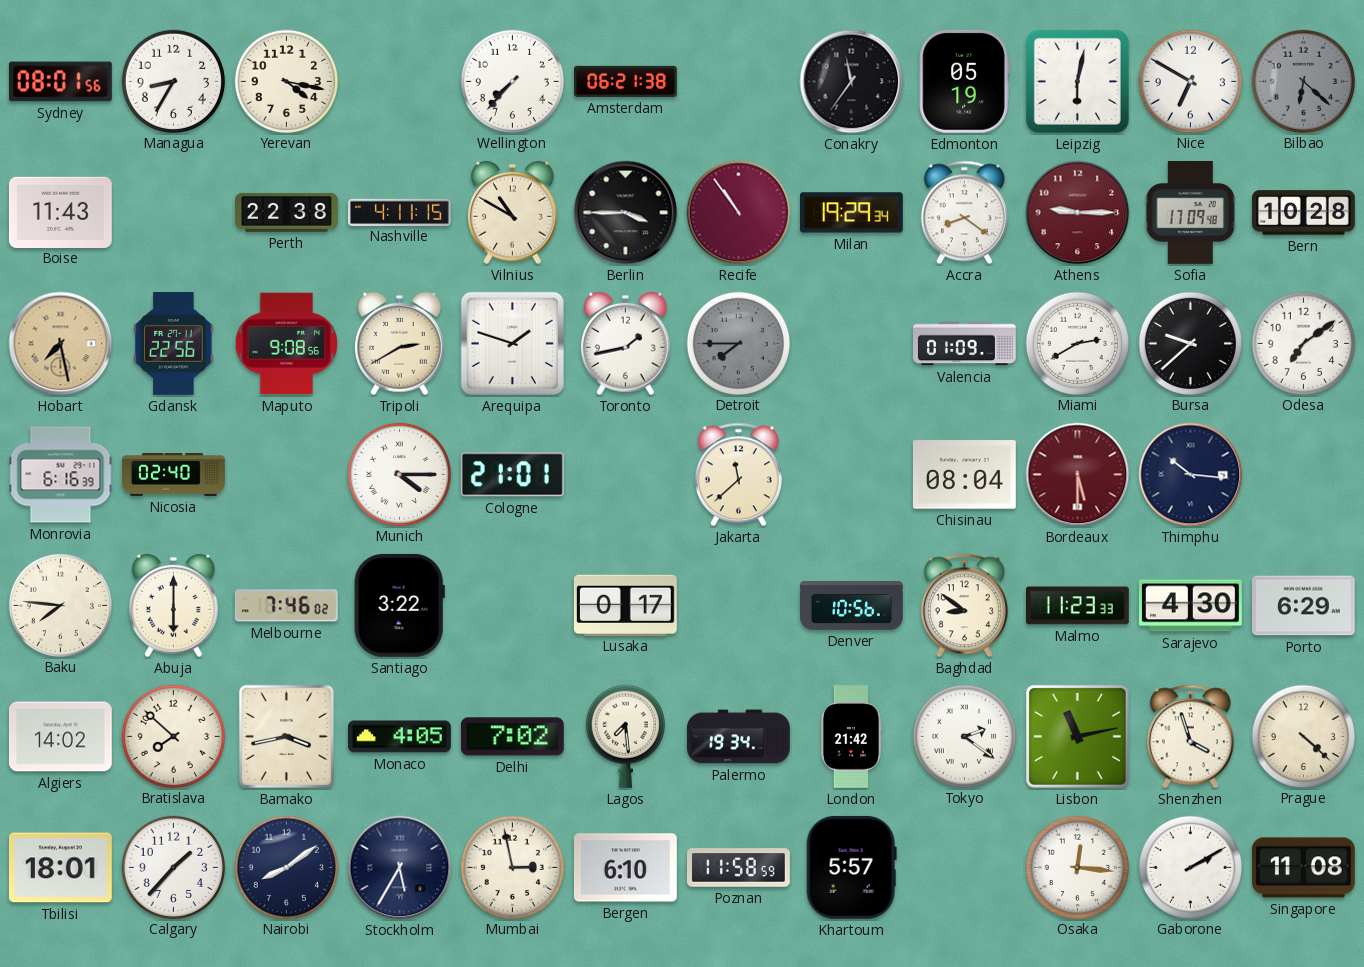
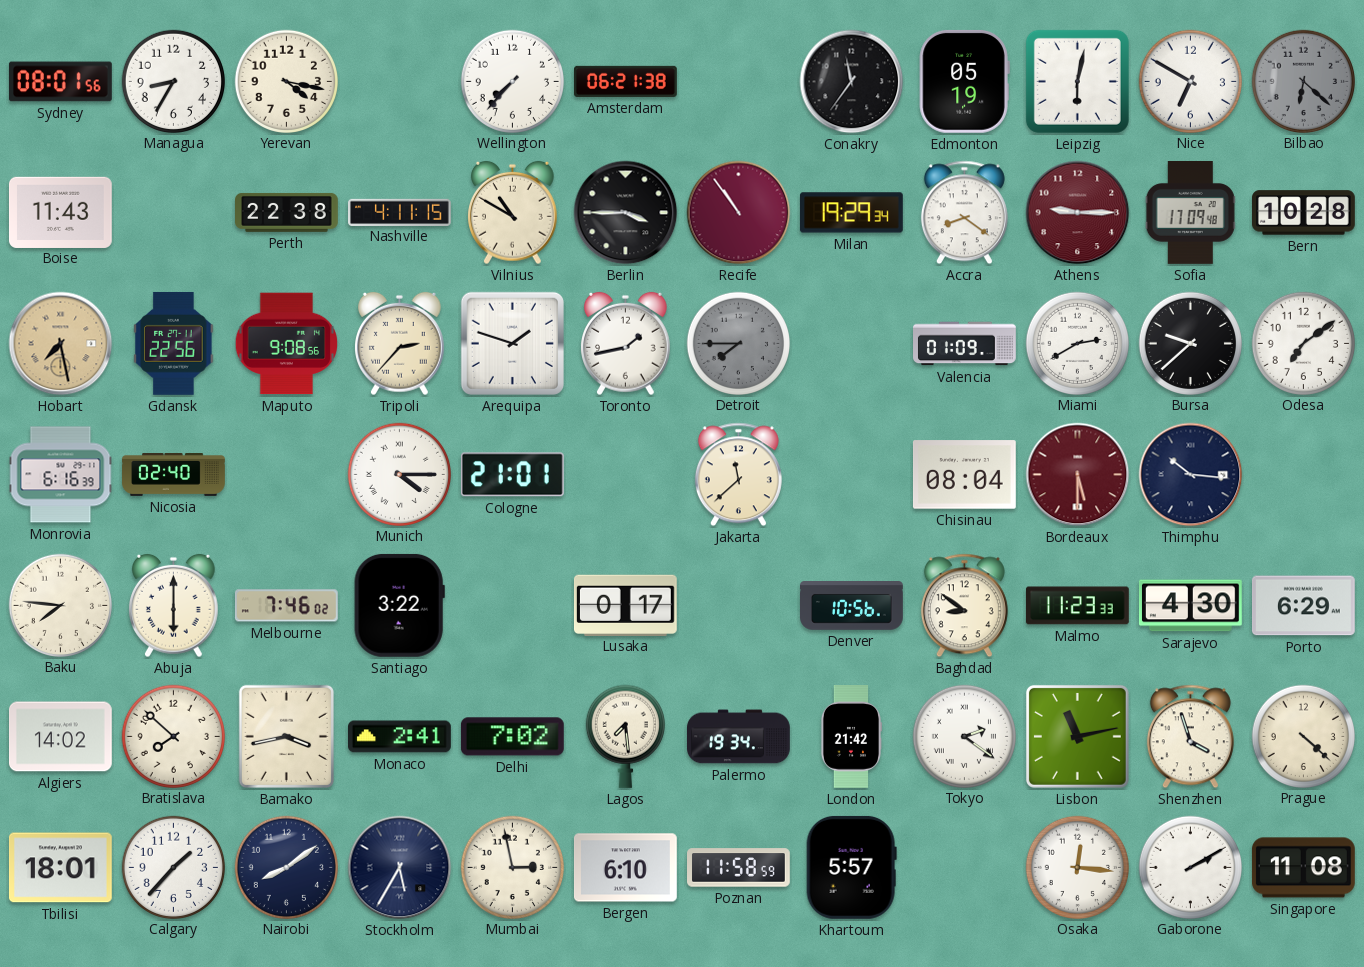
Tripoli: 2:40 -> 2:37
Monaco: 4:05 -> 2:41
